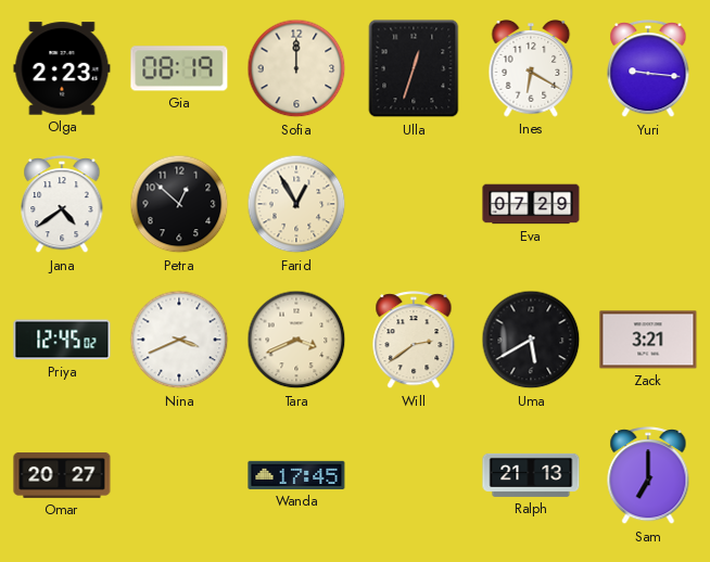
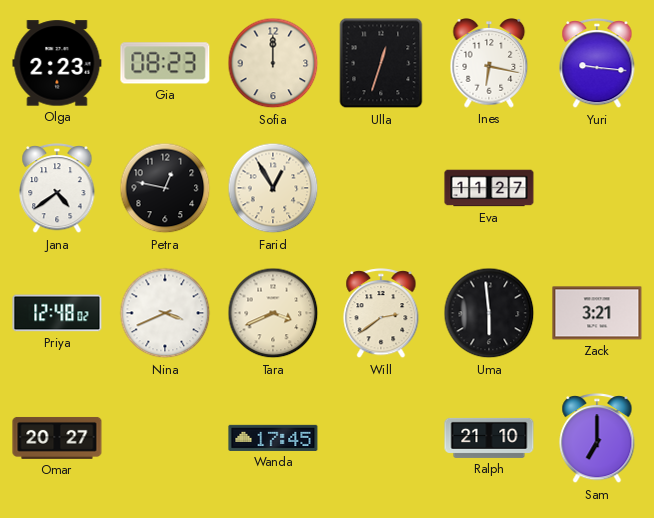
Gia: 08:19 -> 08:23
Ines: 6:20 -> 6:17
Petra: 12:52 -> 12:47
Eva: 07:29 -> 11:27
Priya: 12:45 -> 12:48
Uma: 5:40 -> 5:59
Ralph: 21:13 -> 21:10
